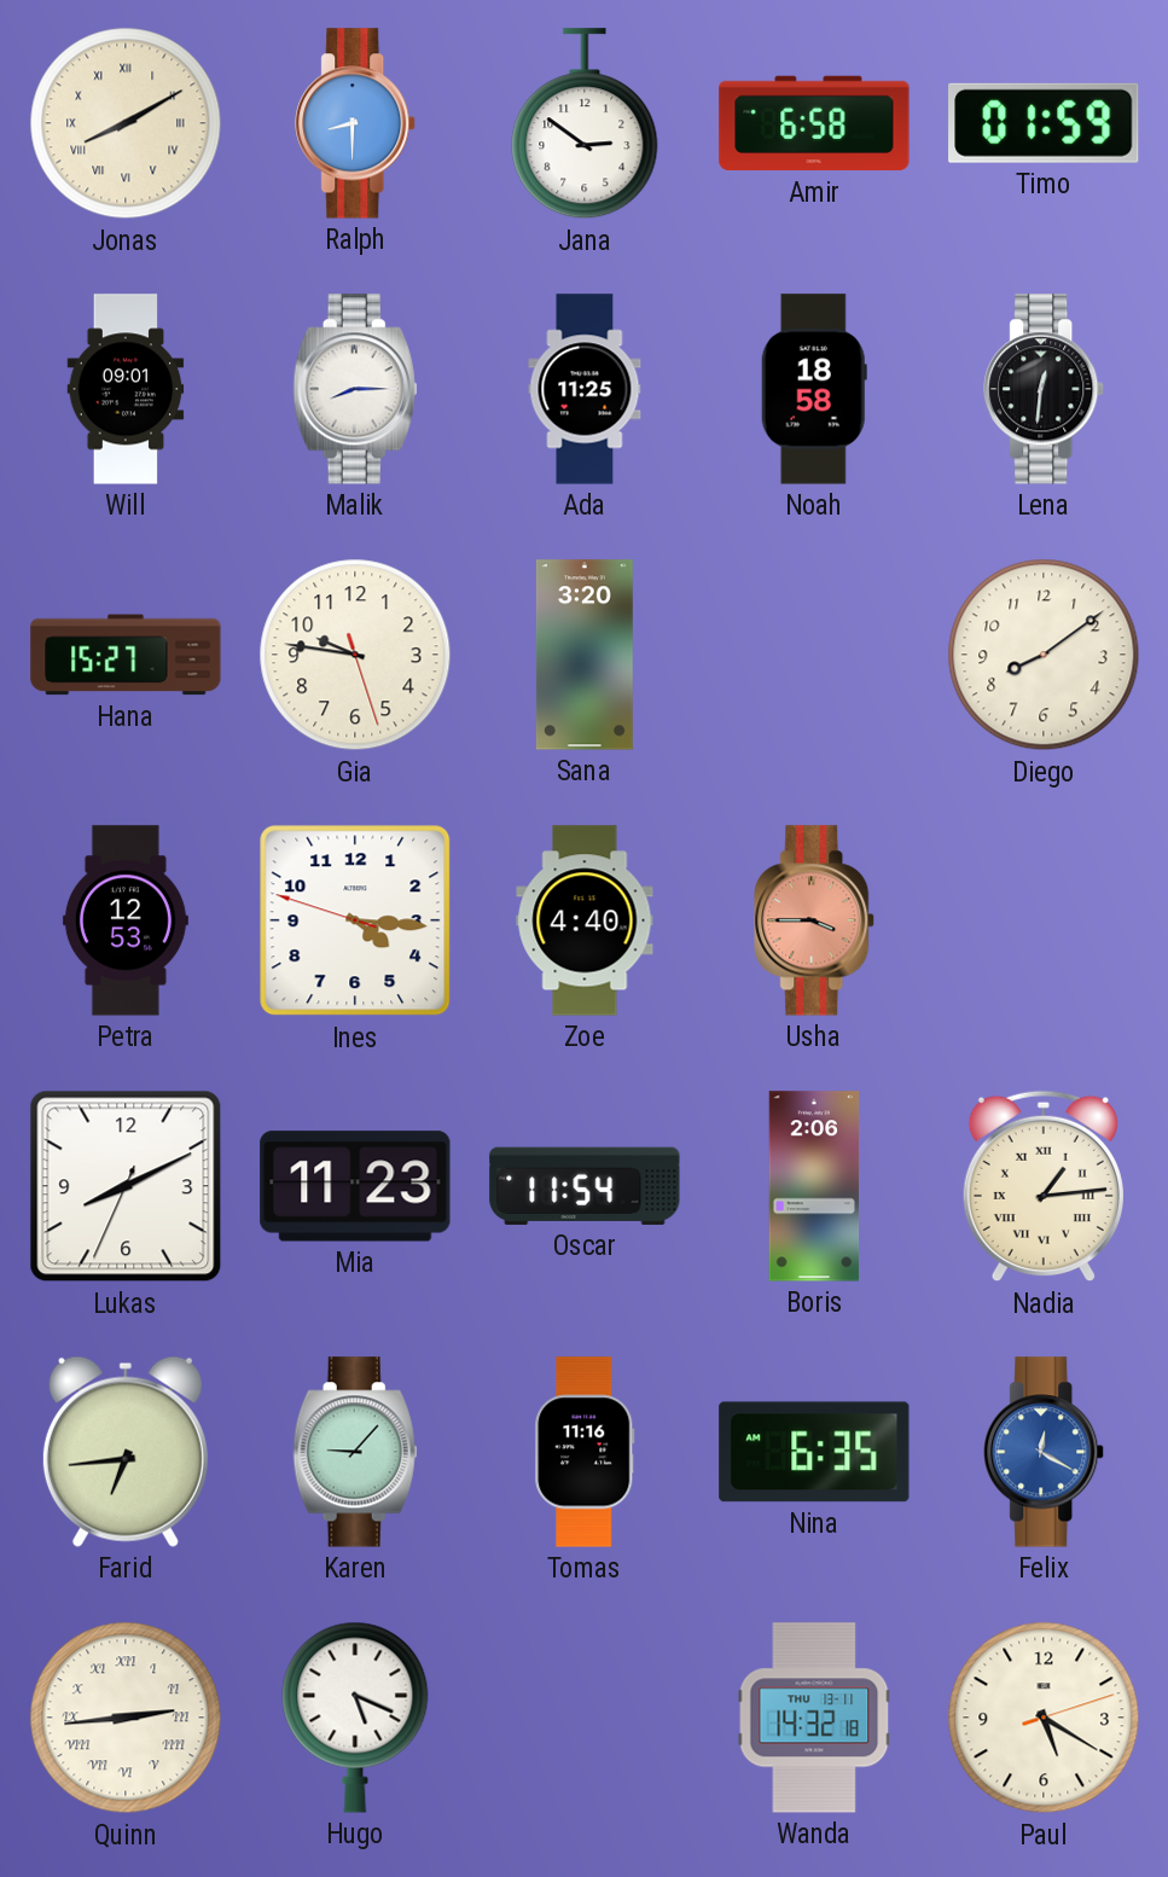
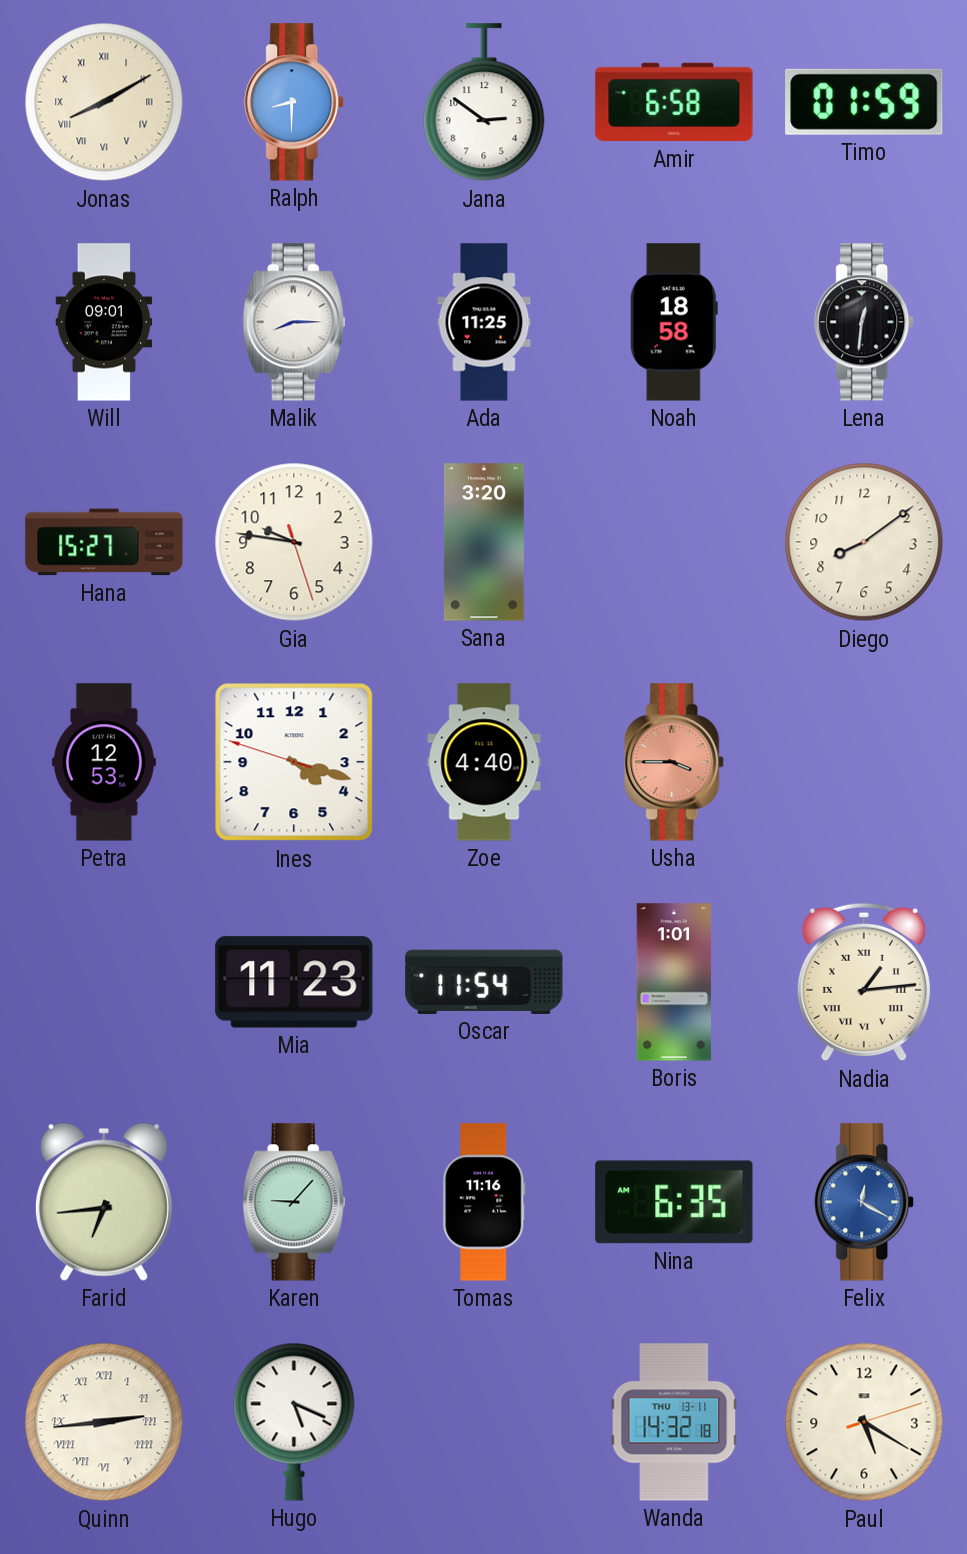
Ines: 4:15 -> 4:17
Lukas: 8:10 -> none
Boris: 2:06 -> 1:01
